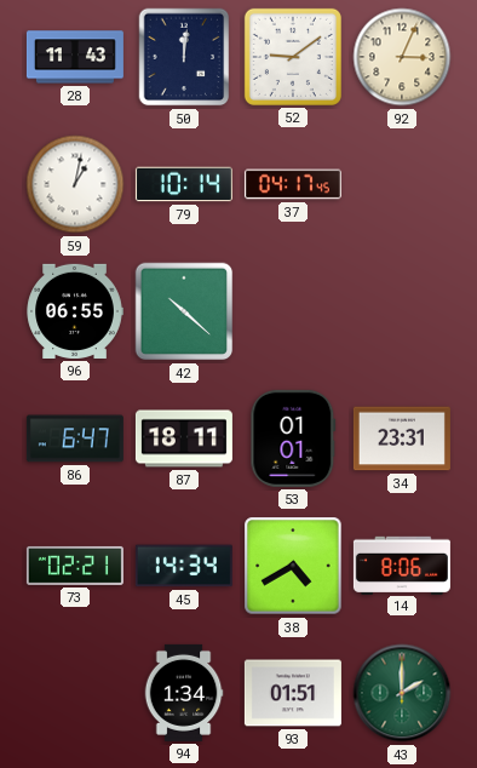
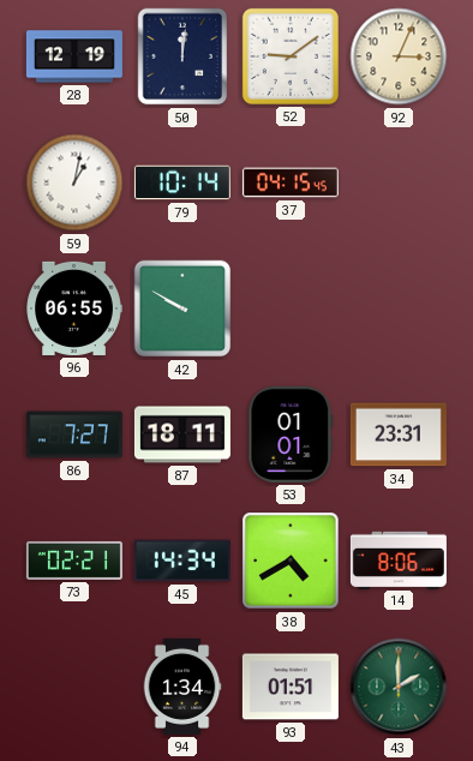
28: 11:43 -> 12:19
37: 04:17 -> 04:15
42: 10:22 -> 9:50
86: 6:47 -> 7:27
